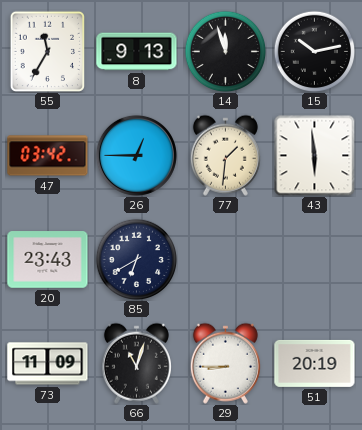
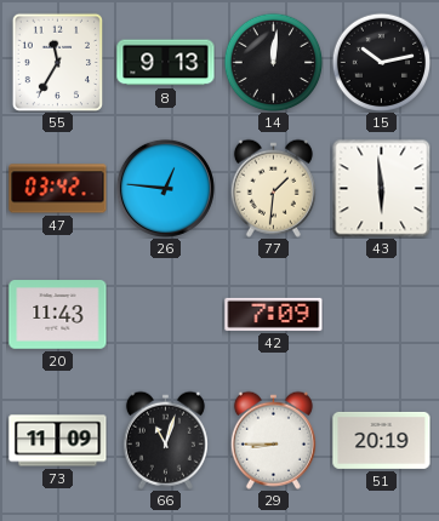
14: 11:57 -> 12:01
26: 12:45 -> 12:46
20: 23:43 -> 11:43
85: 6:40 -> none
42: none -> 7:09
